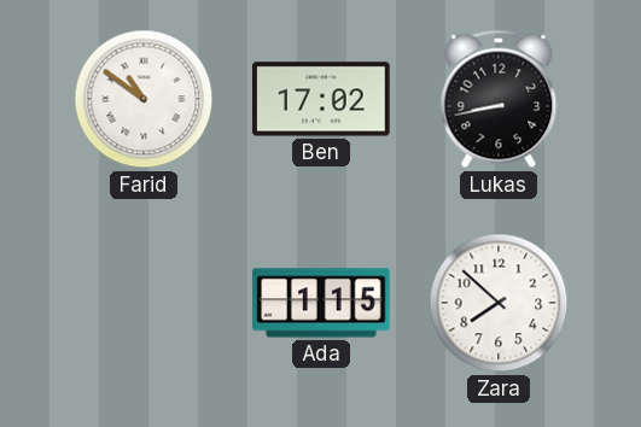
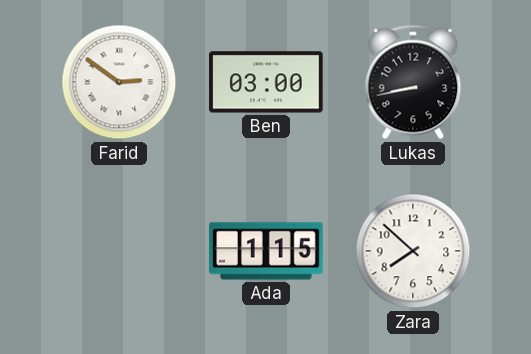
Farid: 10:51 -> 2:51
Ben: 17:02 -> 03:00
